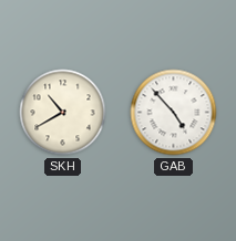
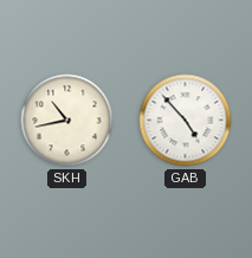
SKH: 10:40 -> 10:43
